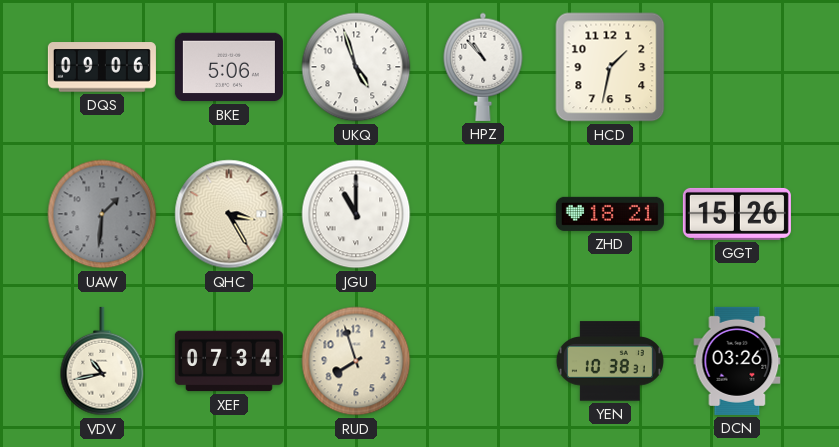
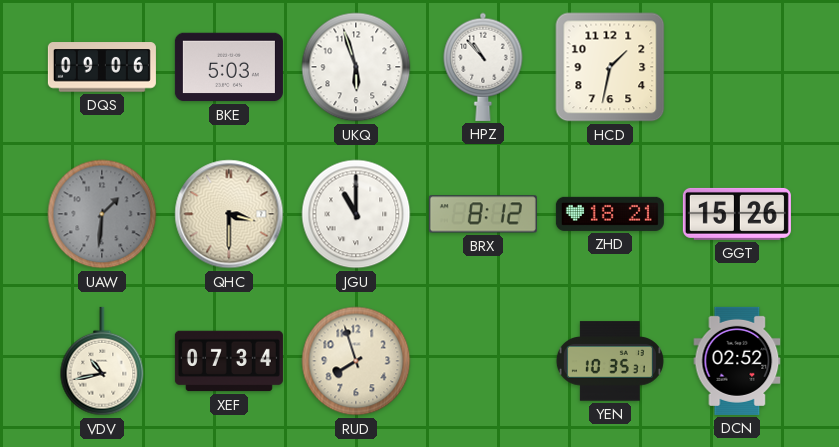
BKE: 5:06 -> 5:03
UKQ: 4:57 -> 5:57
QHC: 3:25 -> 3:30
BRX: none -> 8:12
YEN: 10:38 -> 10:35
DCN: 03:26 -> 02:52
